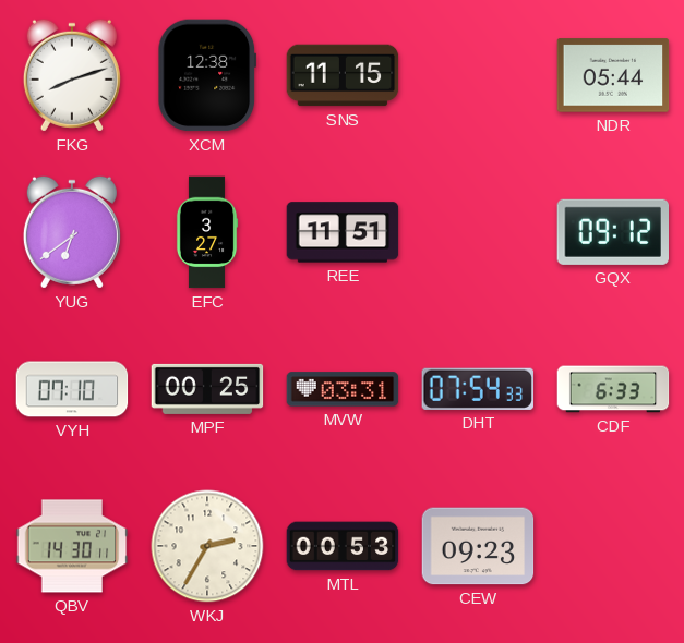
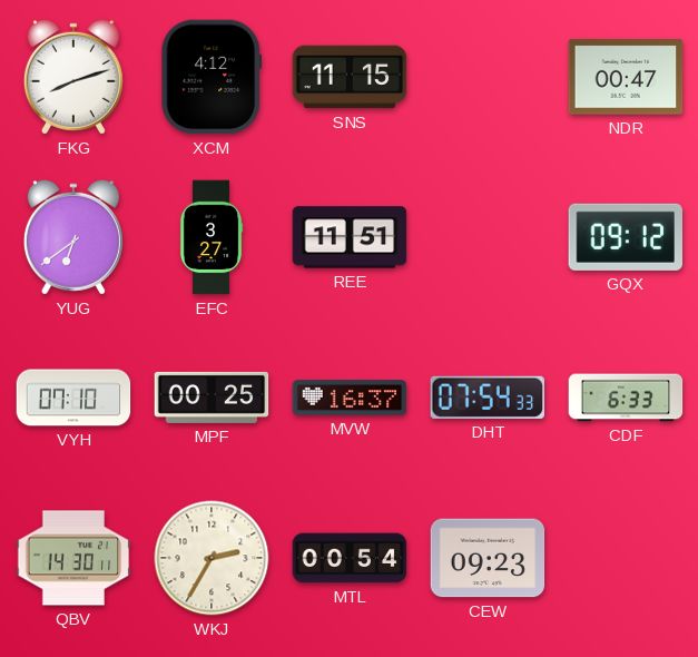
XCM: 12:38 -> 4:12
NDR: 05:44 -> 00:47
MVW: 03:31 -> 16:37
MTL: 00:53 -> 00:54
